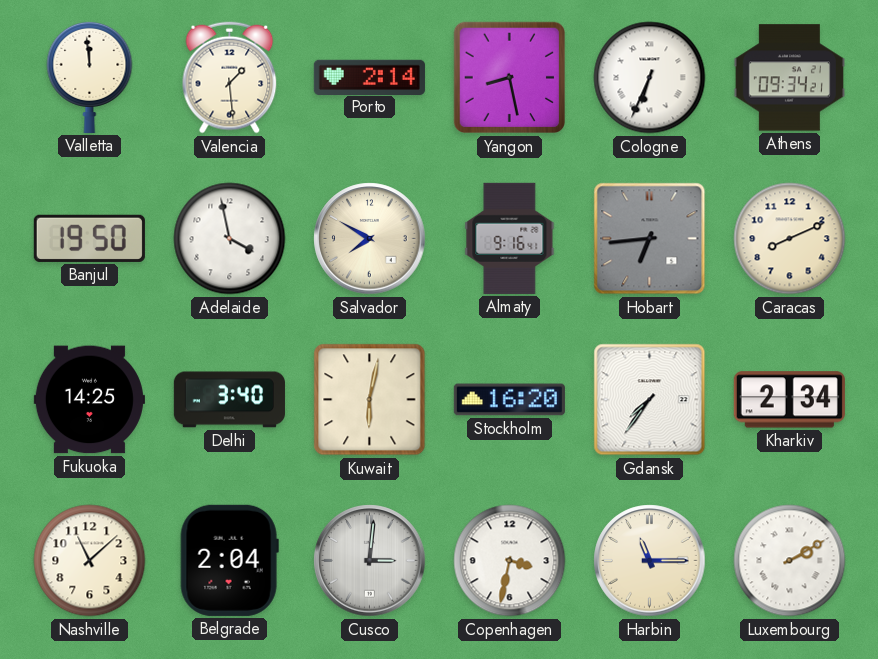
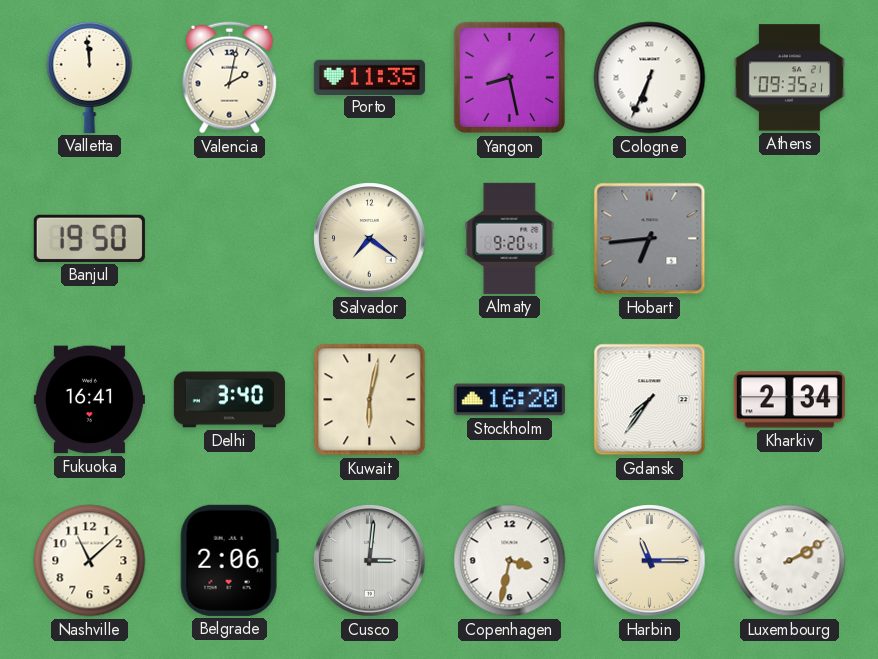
Valencia: 1:29 -> 2:02
Porto: 2:14 -> 11:35
Athens: 09:34 -> 09:35
Adelaide: 3:58 -> none
Salvador: 7:50 -> 7:21
Almaty: 9:16 -> 9:20
Caracas: 8:11 -> none
Fukuoka: 14:25 -> 16:41
Belgrade: 2:04 -> 2:06
